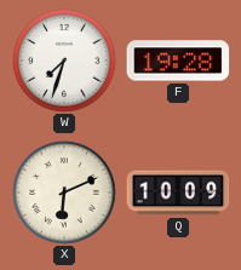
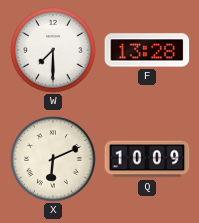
W: 7:33 -> 7:30
F: 19:28 -> 13:28
